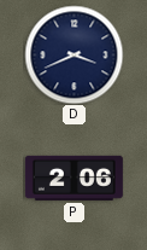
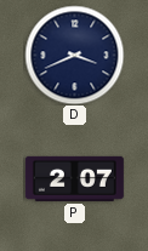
P: 2:06 -> 2:07
